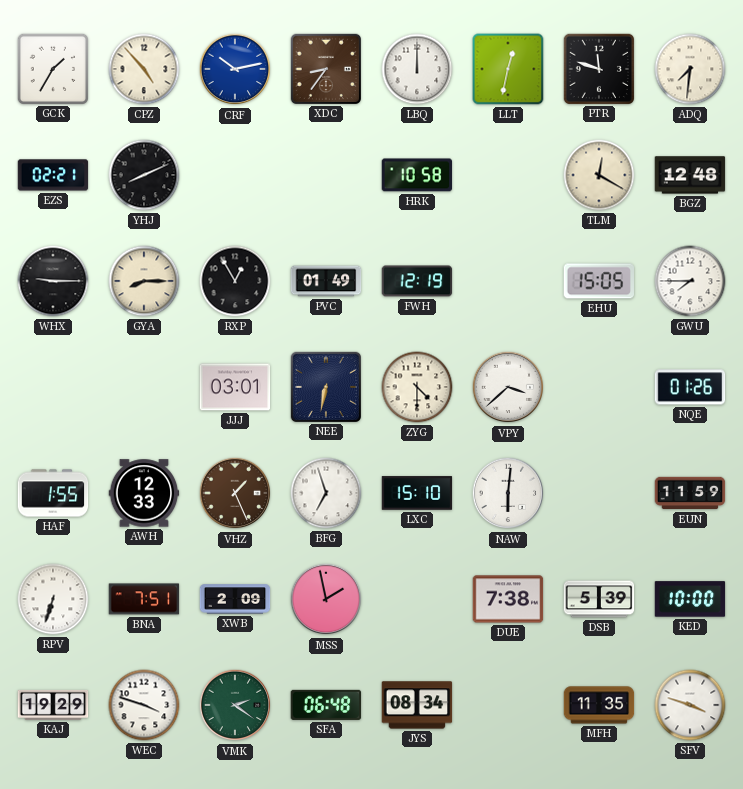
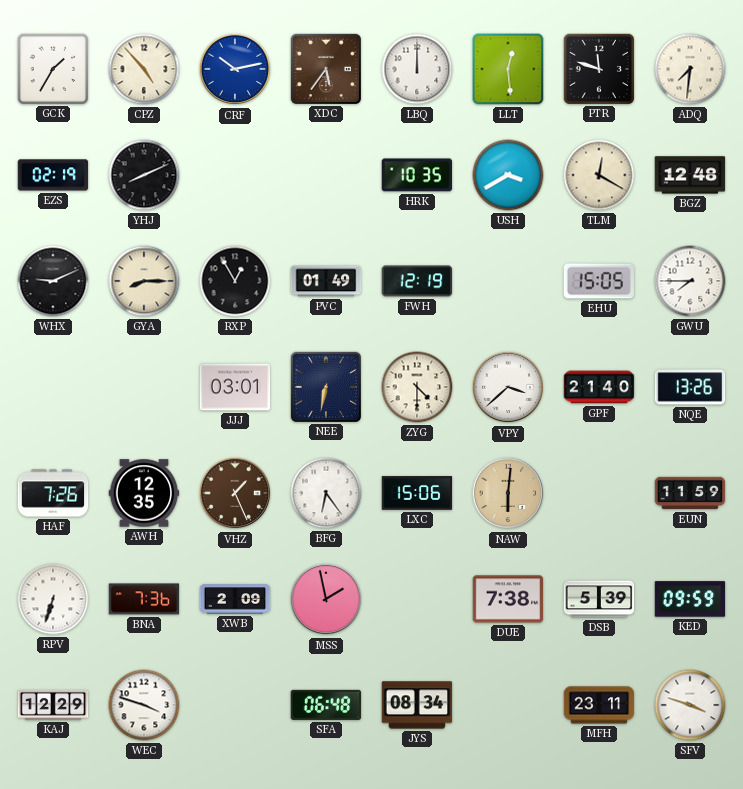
XDC: 8:36 -> 5:36
LLT: 12:32 -> 12:29
EZS: 02:21 -> 02:19
HRK: 10:58 -> 10:35
USH: none -> 3:40
WHX: 9:15 -> 9:11
GPF: none -> 21:40
NQE: 01:26 -> 13:26
HAF: 1:55 -> 7:26
AWH: 12:33 -> 12:35
BFG: 6:57 -> 6:24
LXC: 15:10 -> 15:06
NAW dial: white -> champagne
BNA: 7:51 -> 7:36
KED: 10:00 -> 09:59
KAJ: 19:29 -> 12:29
VMK: 2:21 -> none
MFH: 11:35 -> 23:11
